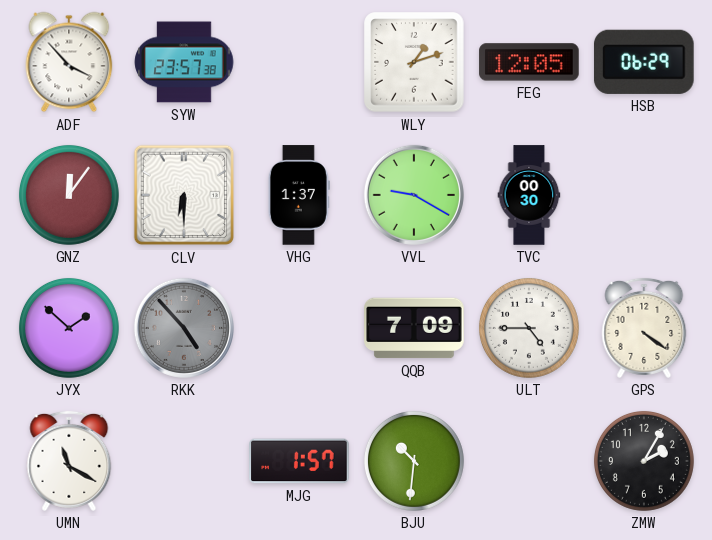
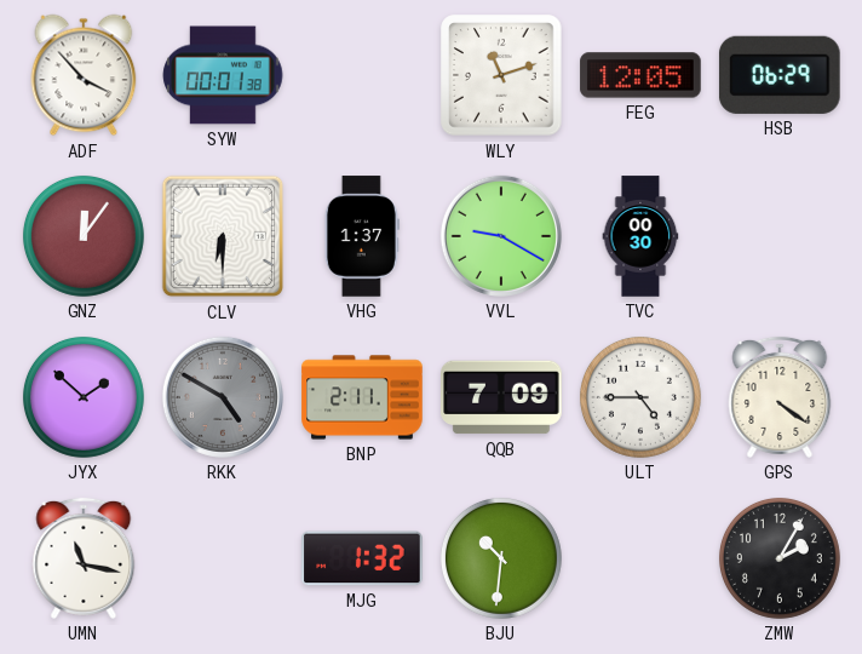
SYW: 23:57 -> 00:01
WLY: 1:12 -> 11:12
RKK: 4:53 -> 4:50
BNP: none -> 2:11
UMN: 11:20 -> 11:17
MJG: 1:57 -> 1:32
